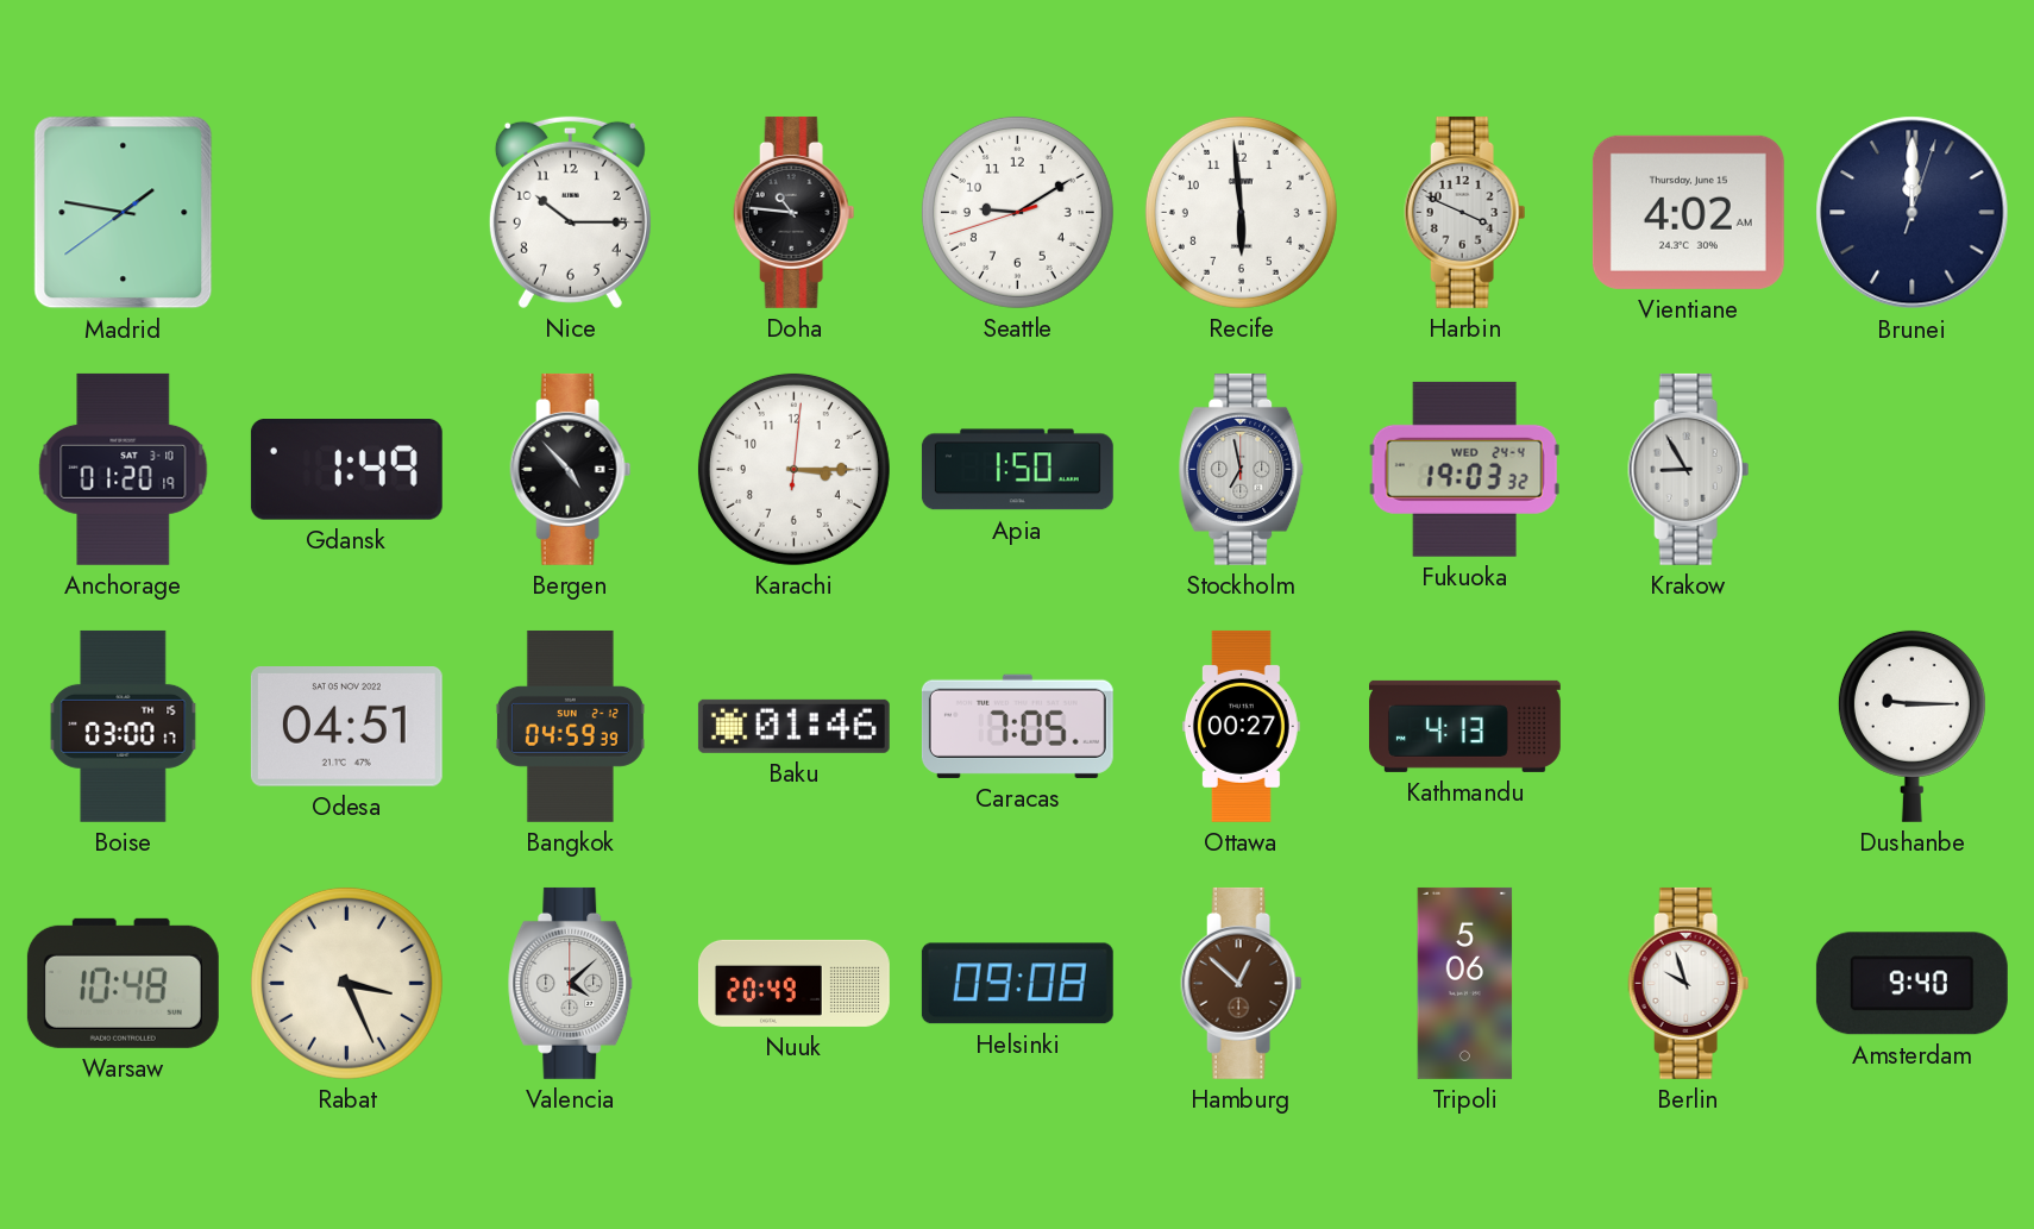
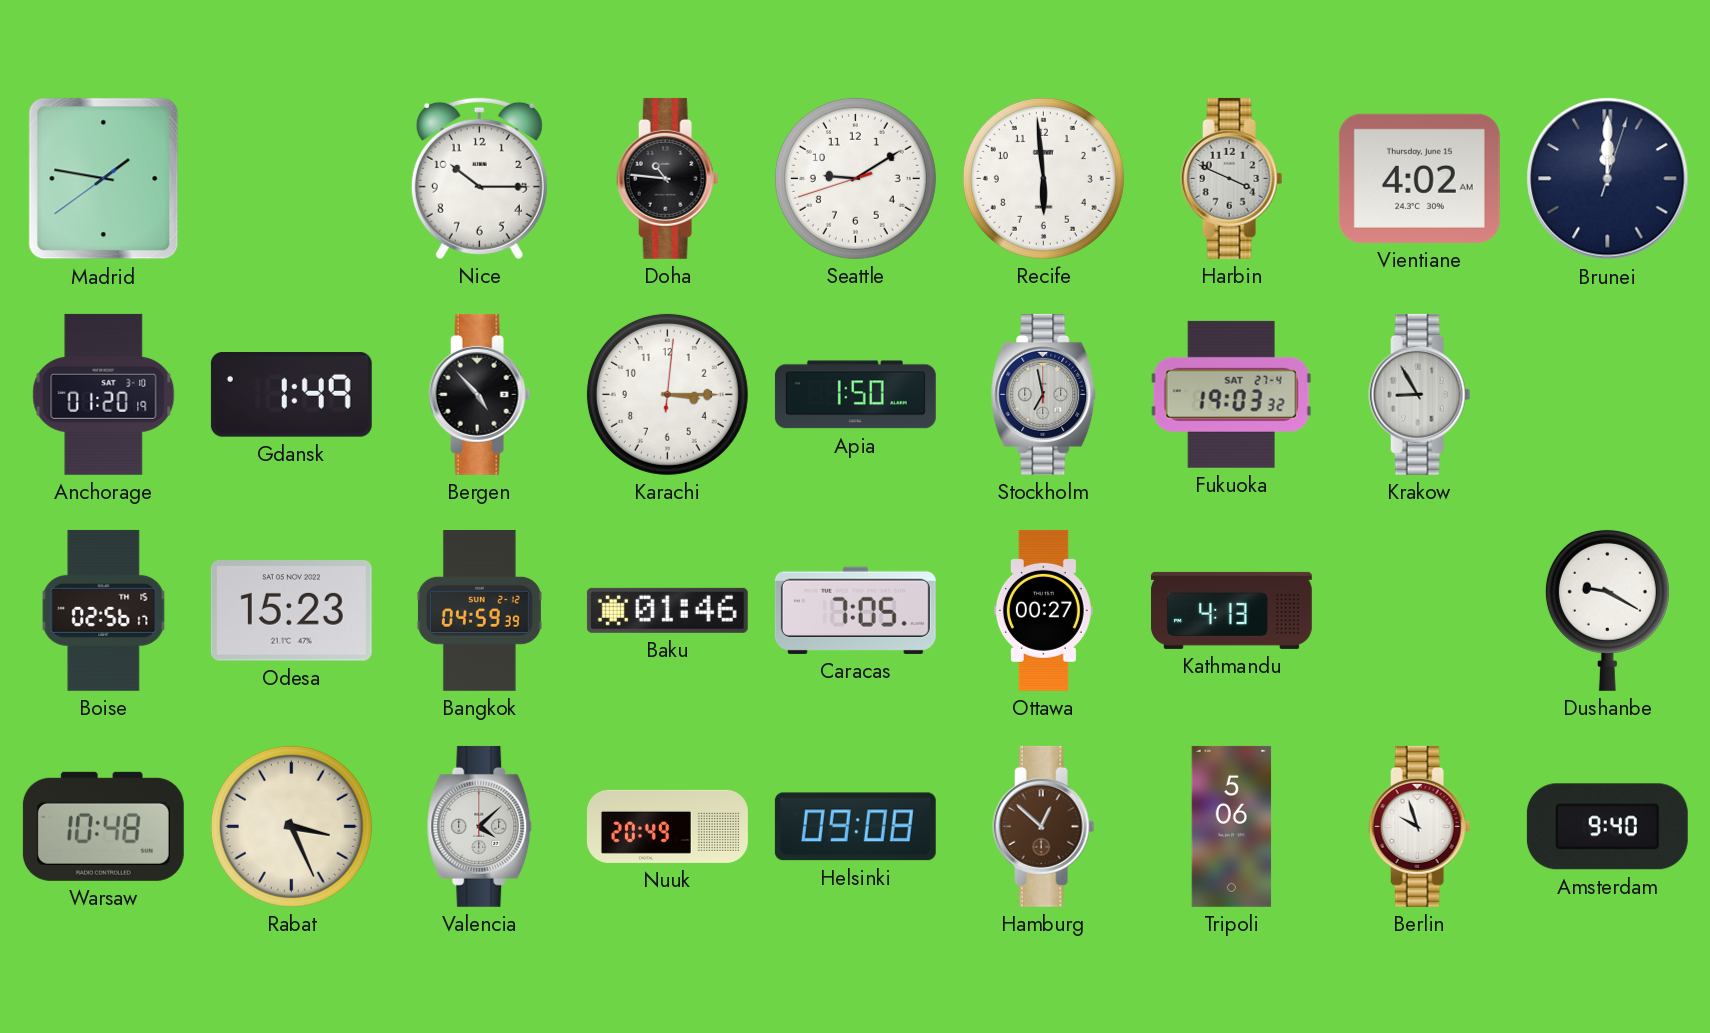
Fukuoka date: WED 24-4 -> SAT 27-4
Boise: 03:00 -> 02:56
Odesa: 04:51 -> 15:23
Dushanbe: 9:15 -> 9:20
